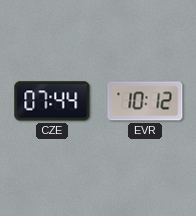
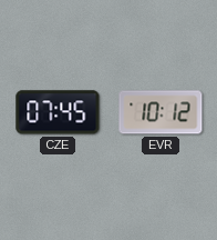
CZE: 07:44 -> 07:45
